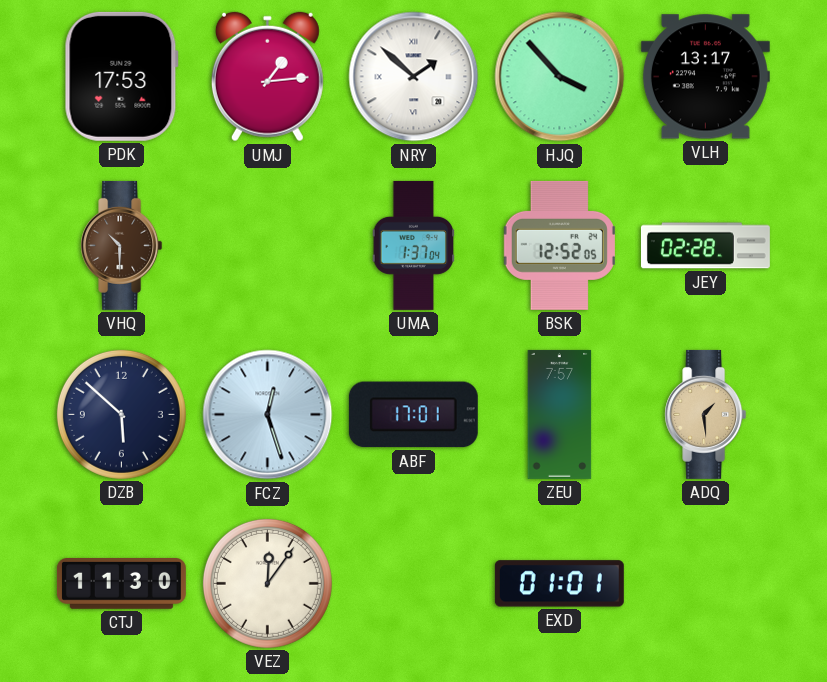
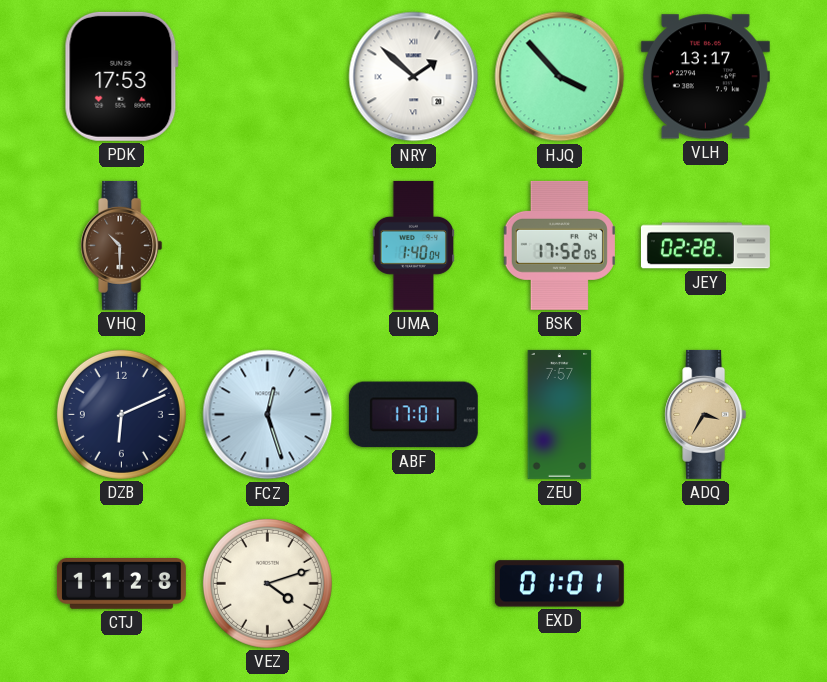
UMJ: 1:14 -> none
UMA: 1:37 -> 1:40
BSK: 12:52 -> 17:52
DZB: 5:52 -> 6:11
ADQ: 1:29 -> 3:35
CTJ: 11:30 -> 11:28
VEZ: 12:06 -> 4:12
